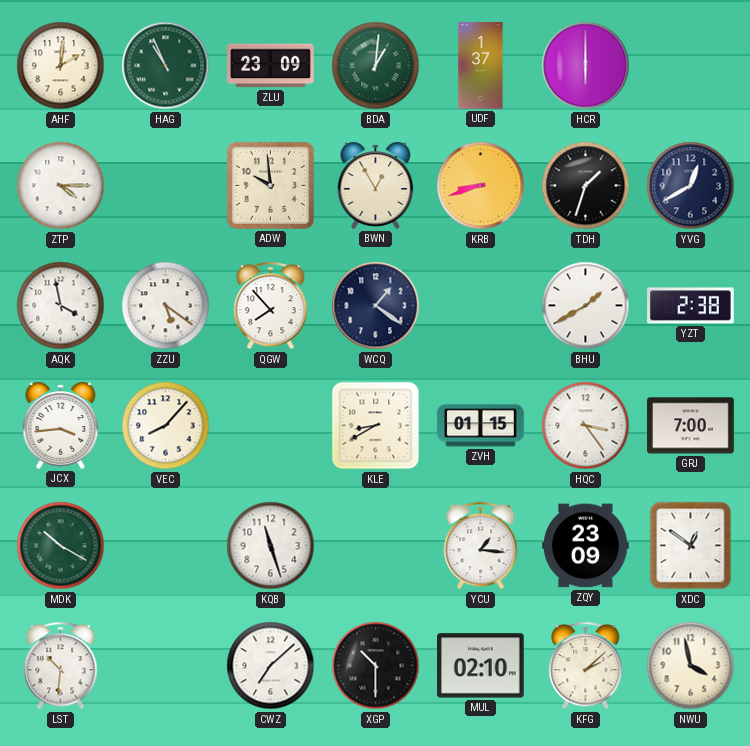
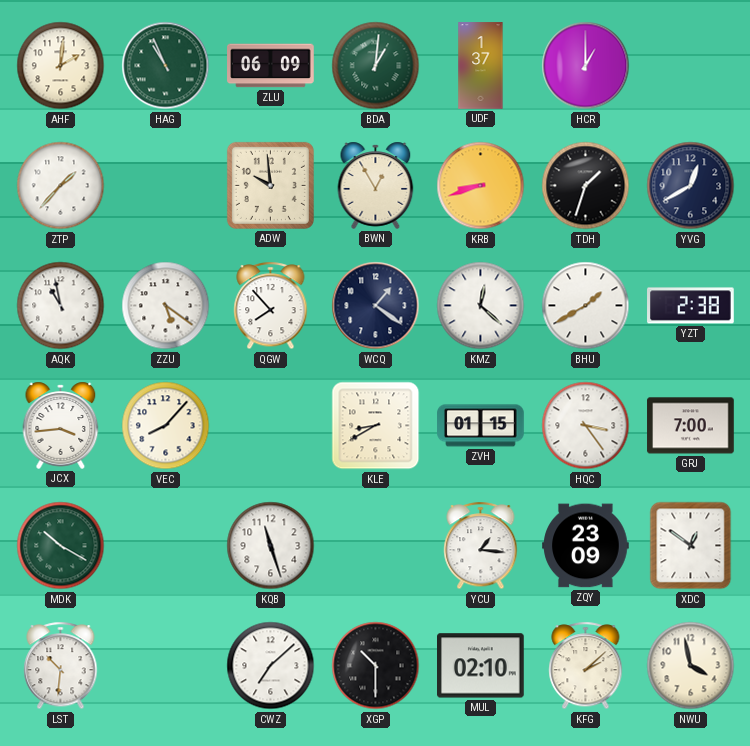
ZLU: 23:09 -> 06:09
HCR: 6:00 -> 1:00
ZTP: 4:15 -> 1:37
AQK: 3:58 -> 10:58
KMZ: none -> 12:22
